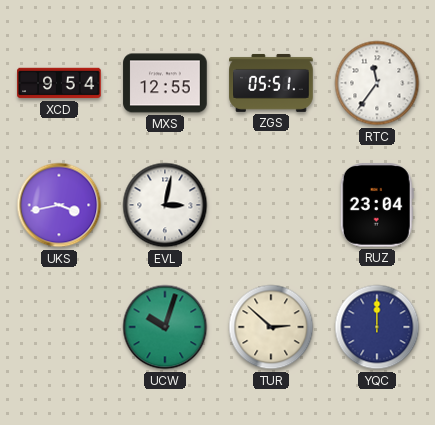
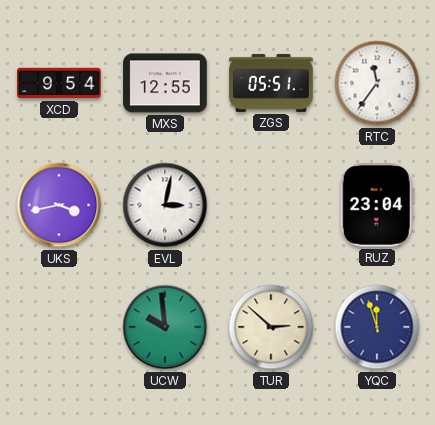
UCW: 10:03 -> 9:59
YQC: 12:00 -> 11:57
